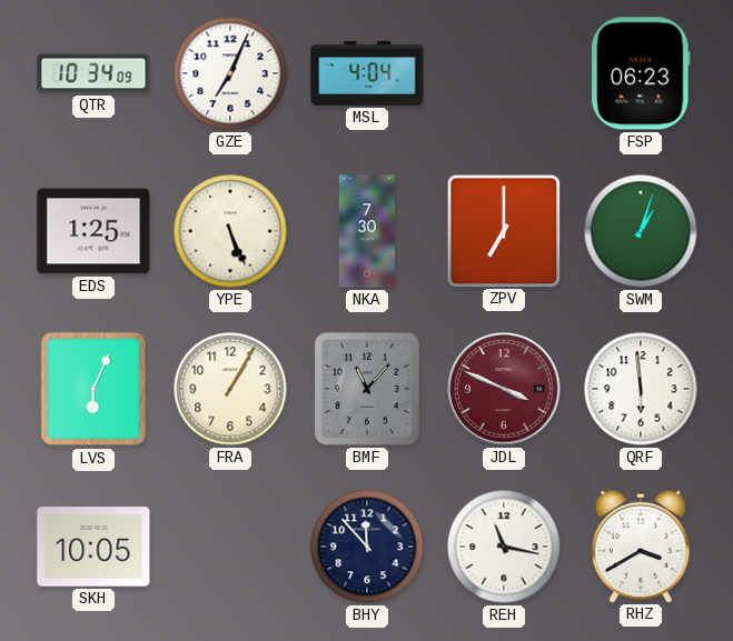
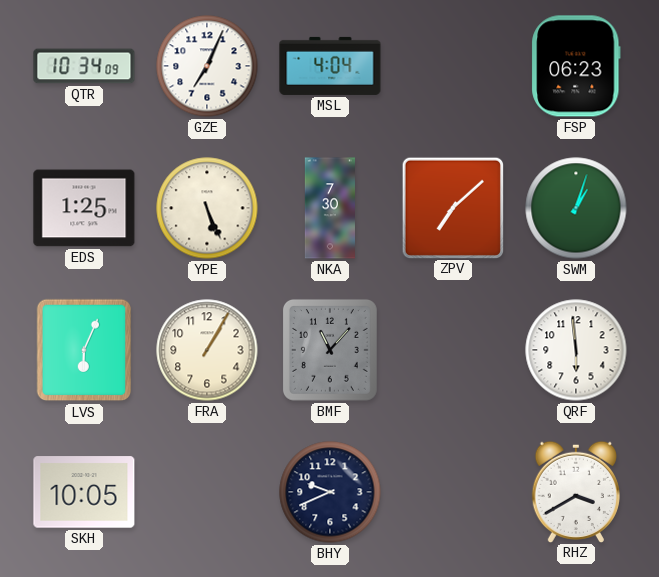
ZPV: 7:00 -> 7:08
JDL: 3:49 -> none
BHY: 11:53 -> 9:41
REH: 11:17 -> none
